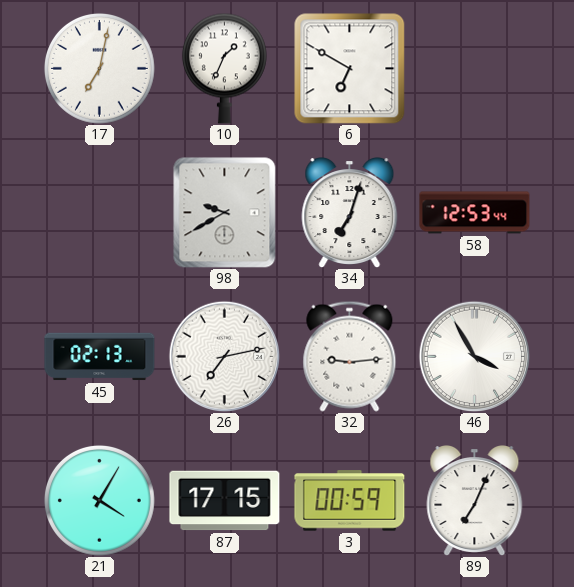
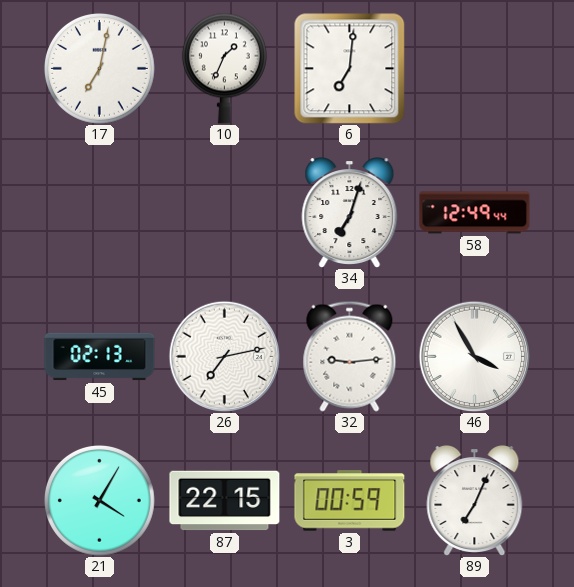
6: 6:50 -> 7:01
98: 9:40 -> none
58: 12:53 -> 12:49
87: 17:15 -> 22:15
